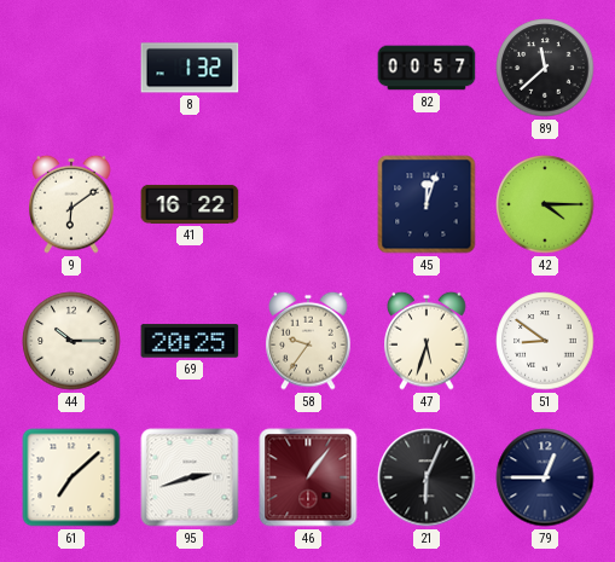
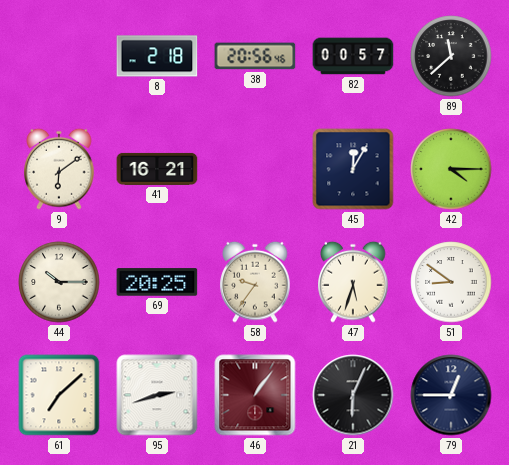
8: 1:32 -> 2:18
38: none -> 20:56
41: 16:22 -> 16:21
45: 12:03 -> 12:05
